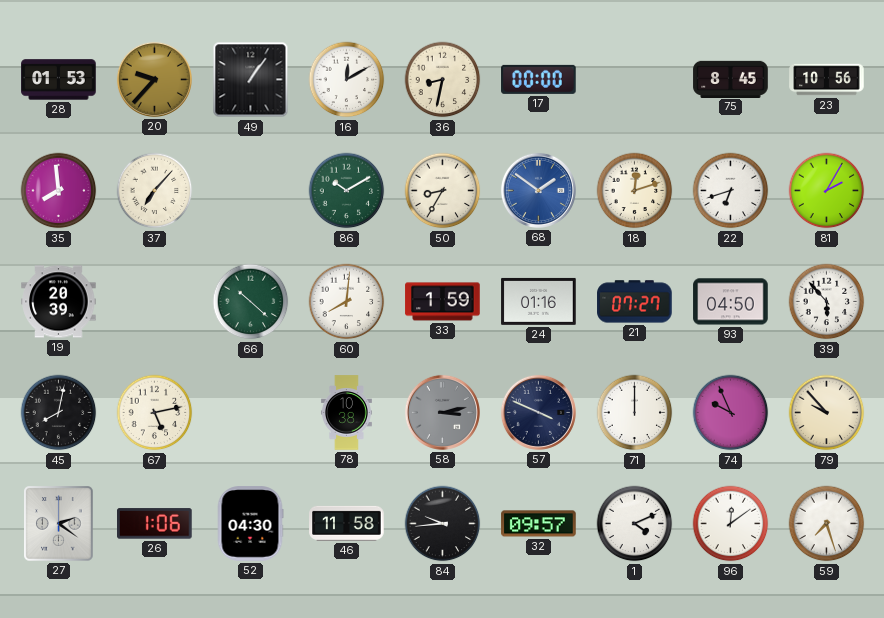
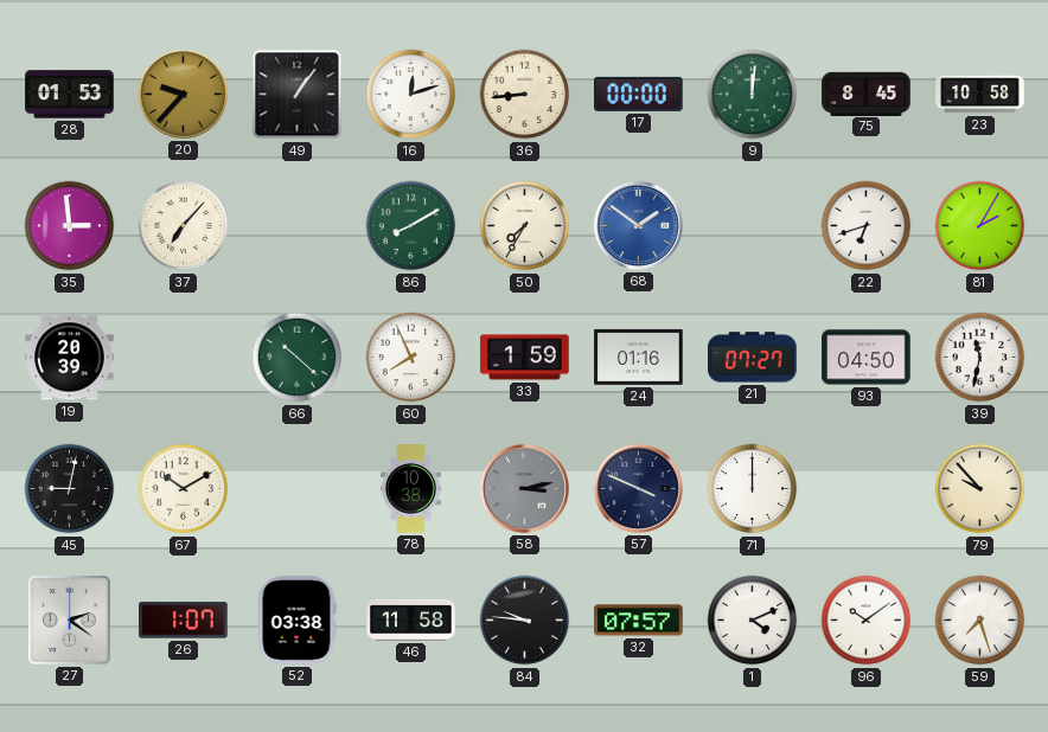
16: 12:10 -> 12:12
36: 8:32 -> 8:44
9: none -> 12:01
23: 10:56 -> 10:58
35: 7:59 -> 2:59
86: 10:10 -> 8:10
50: 8:35 -> 7:35
18: 12:12 -> none
60: 8:01 -> 7:56
39: 5:53 -> 11:32
45: 8:02 -> 9:02
67: 5:13 -> 10:10
74: 9:56 -> none
26: 1:06 -> 1:07
52: 04:30 -> 03:38
84: 9:44 -> 9:46
32: 09:57 -> 07:57
96: 12:09 -> 10:09
